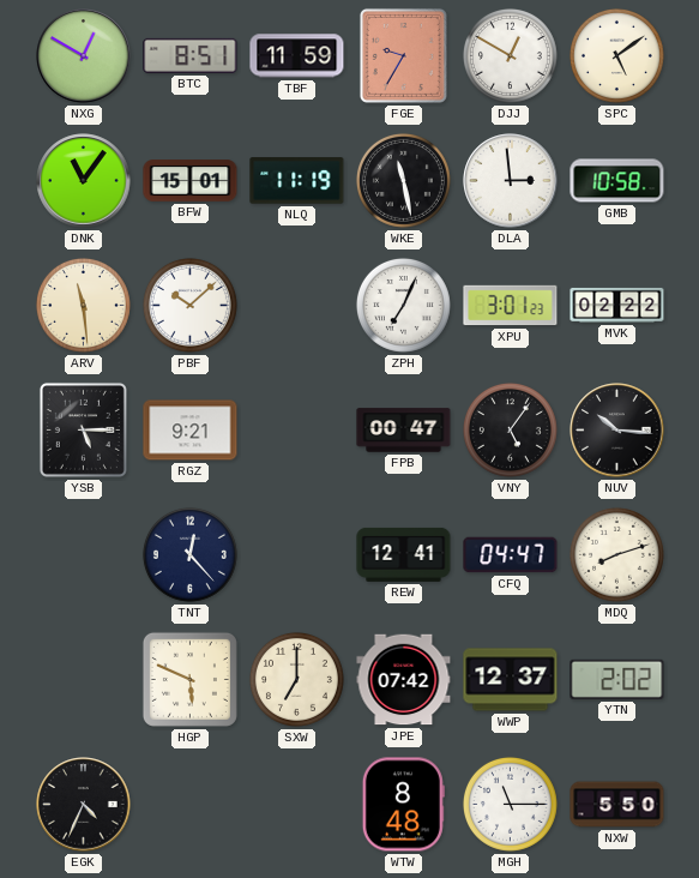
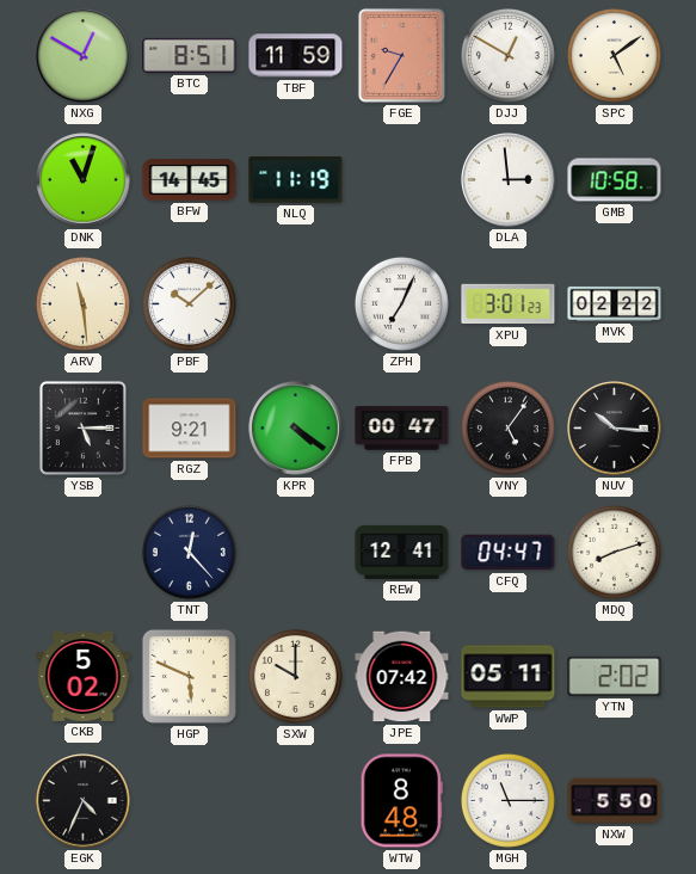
DNK: 11:06 -> 11:03
BFW: 15:01 -> 14:45
WKE: 11:28 -> none
KPR: none -> 4:21
CKB: none -> 5:02
SXW: 7:00 -> 10:00
WWP: 12:37 -> 05:11
